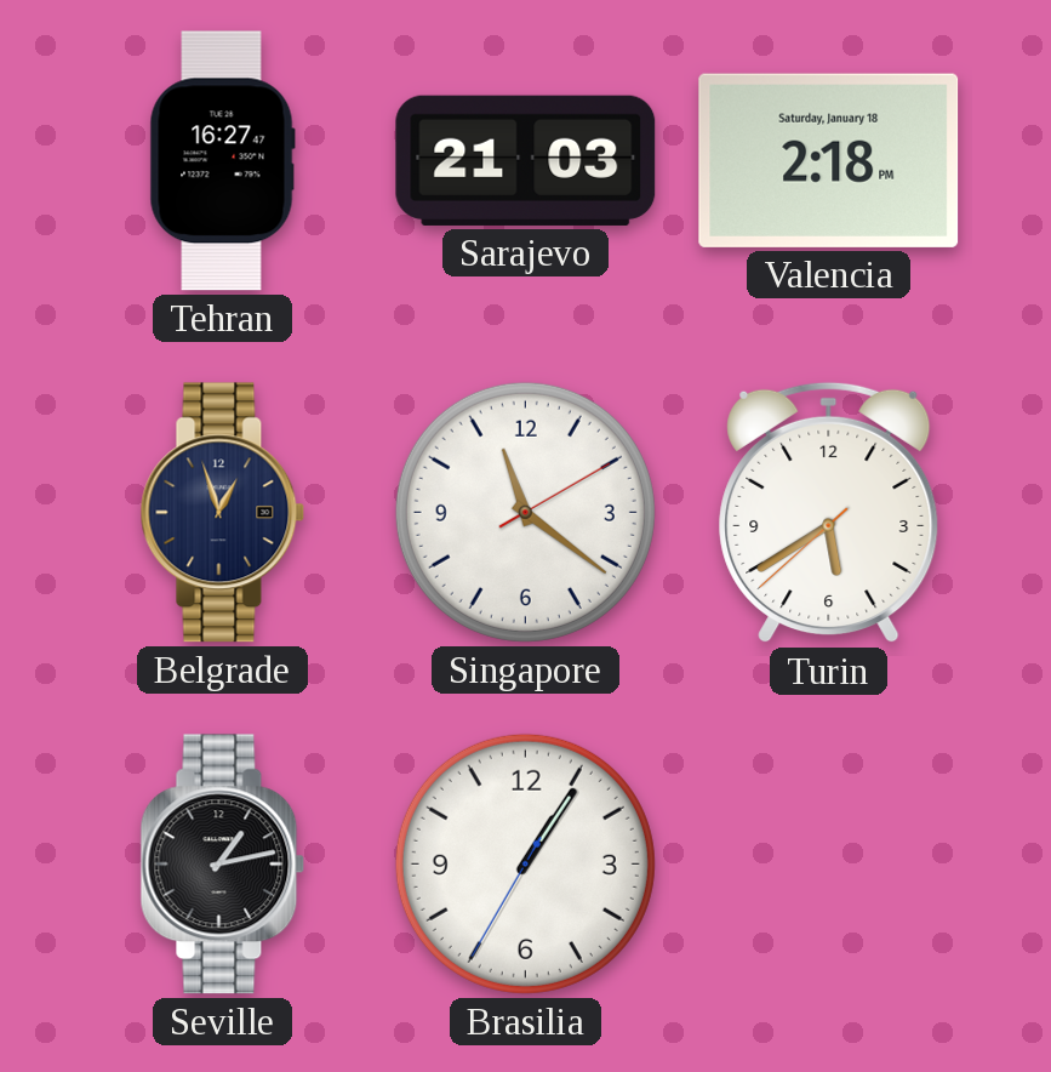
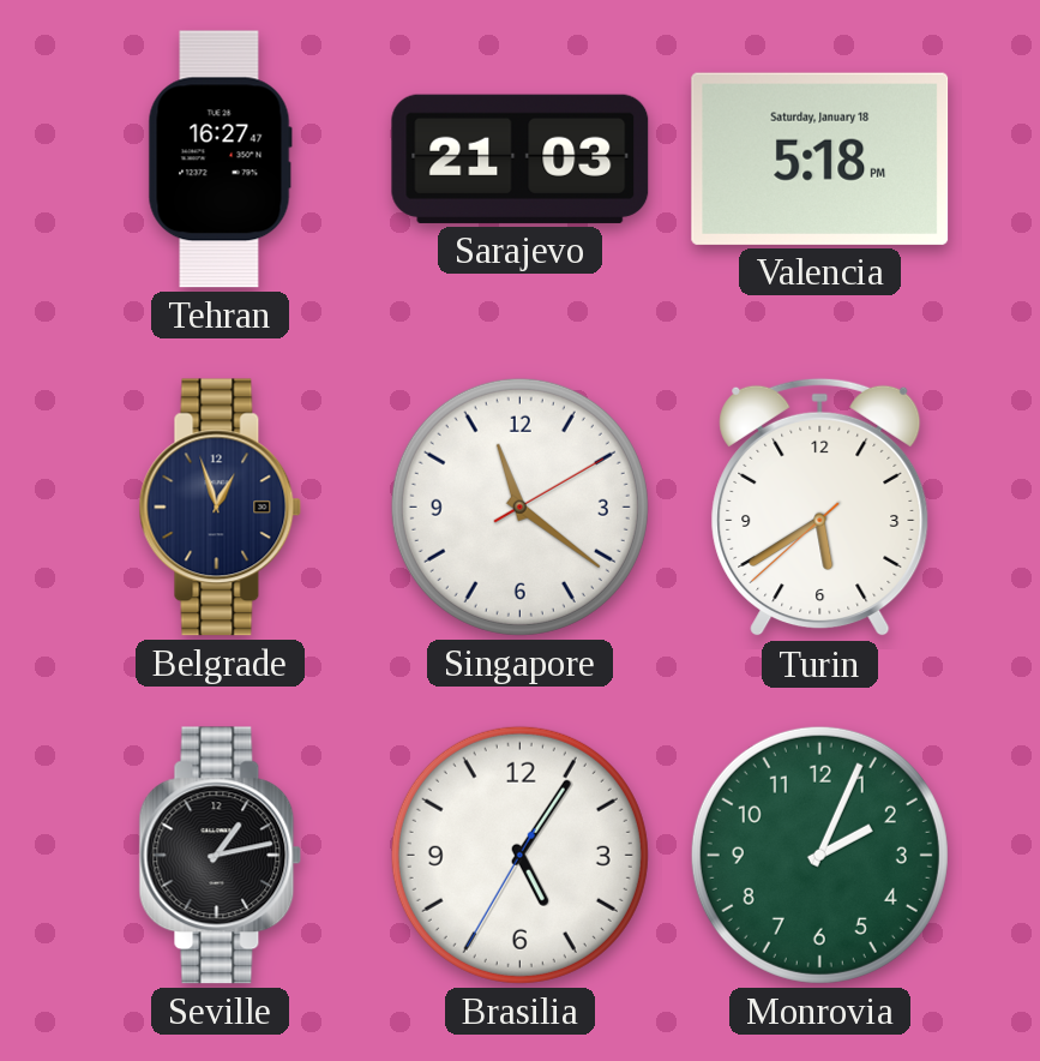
Valencia: 2:18 -> 5:18
Brasilia: 1:05 -> 5:05
Monrovia: none -> 2:04
